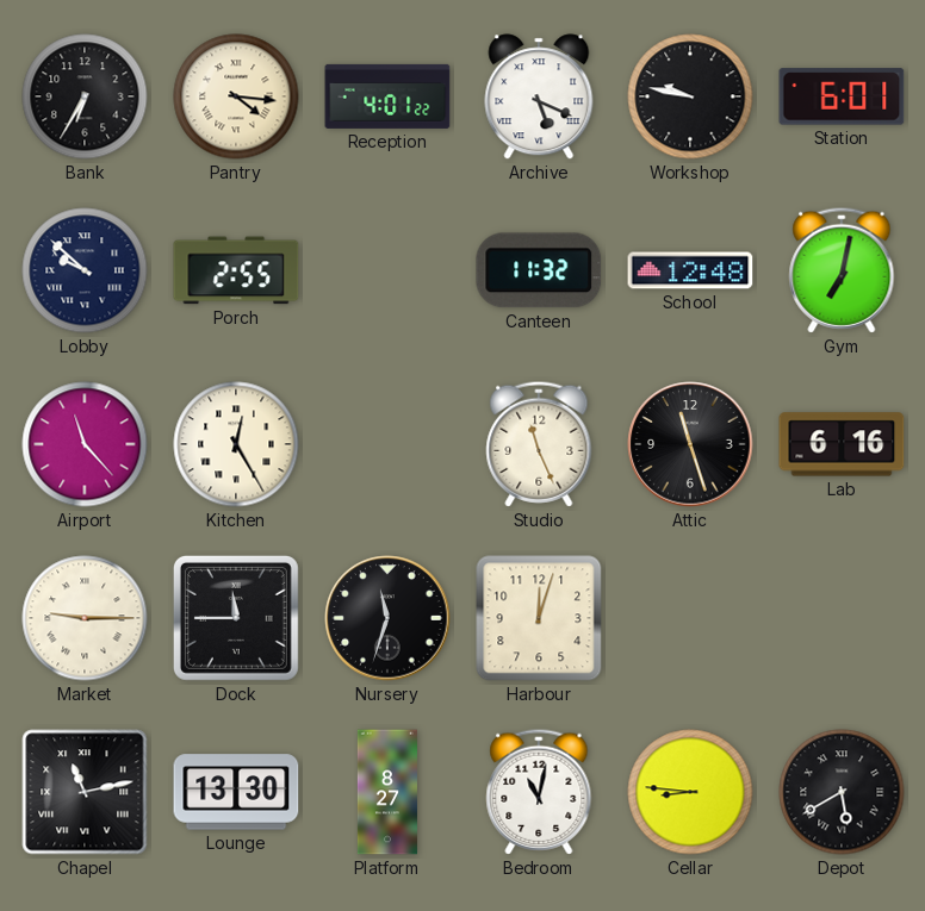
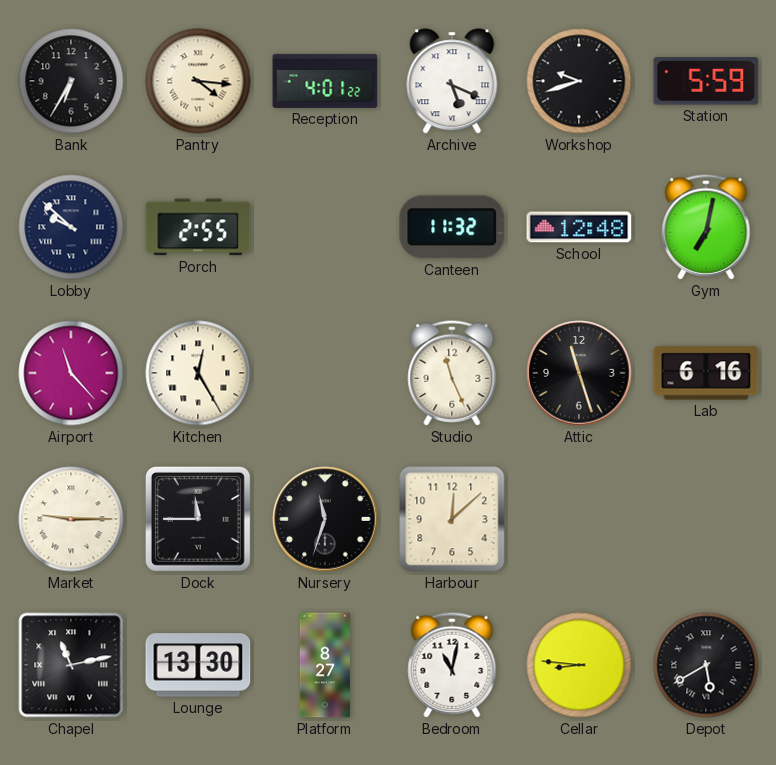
Workshop: 9:47 -> 9:42
Station: 6:01 -> 5:59
Harbour: 12:03 -> 12:08
